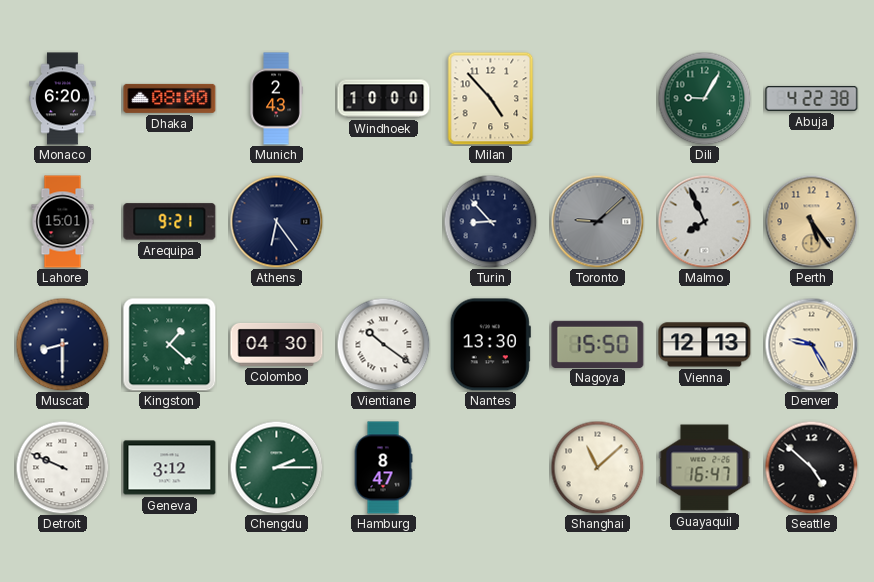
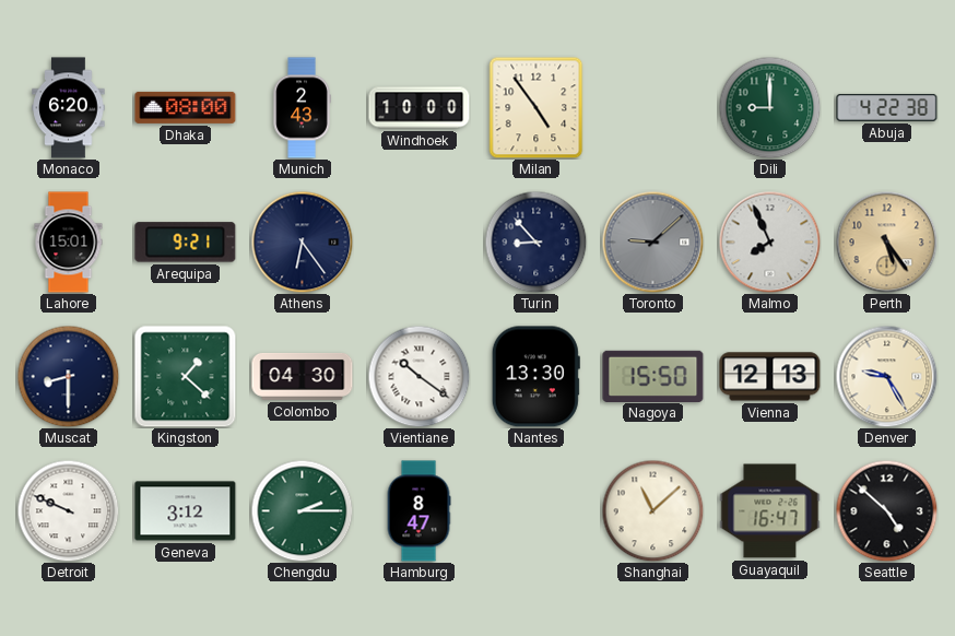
Milan: 4:53 -> 4:54
Dili: 9:05 -> 9:00
